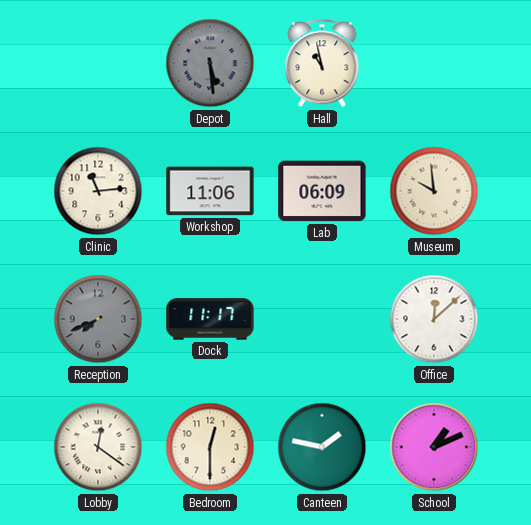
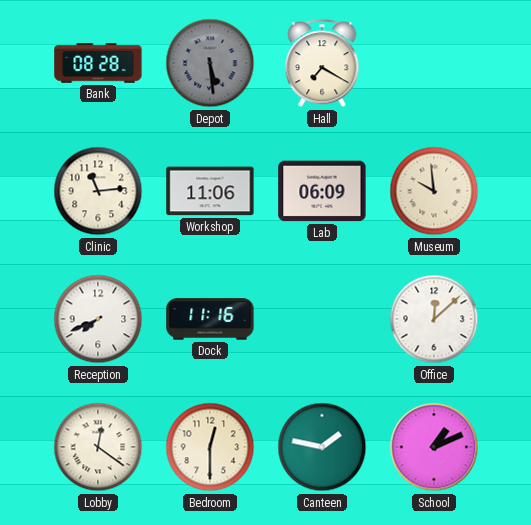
Bank: none -> 08:28
Hall: 10:58 -> 7:20
Reception dial: grey -> white
Dock: 11:17 -> 11:16
